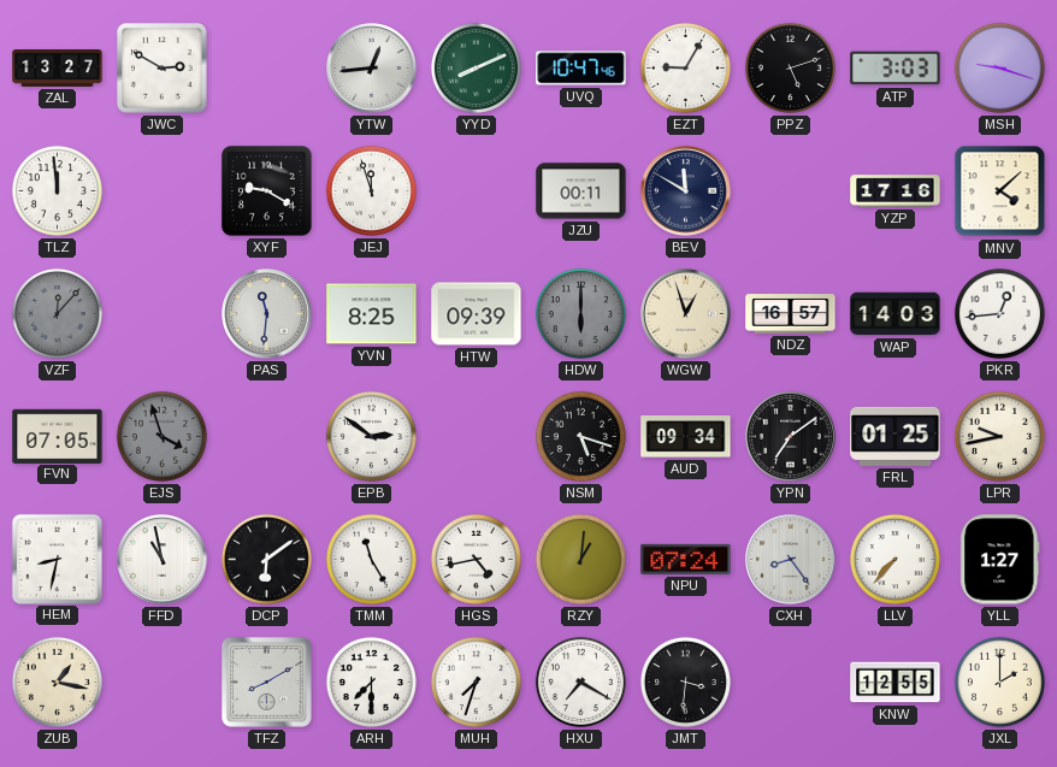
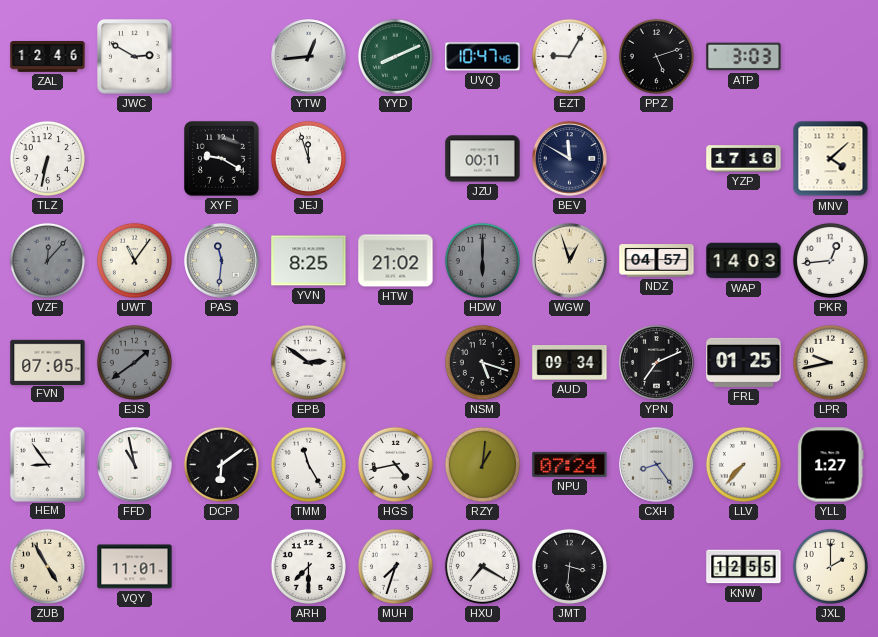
ZAL: 13:27 -> 12:46
MSH: 9:18 -> none
TLZ: 11:59 -> 6:32
UWT: none -> 11:06
HTW: 09:39 -> 21:02
NDZ: 16:57 -> 04:57
EJS: 3:57 -> 1:39
YPN: 7:09 -> 7:11
HEM: 8:32 -> 8:54
ZUB: 1:17 -> 4:55
VQY: none -> 11:01
TFZ: 8:10 -> none
